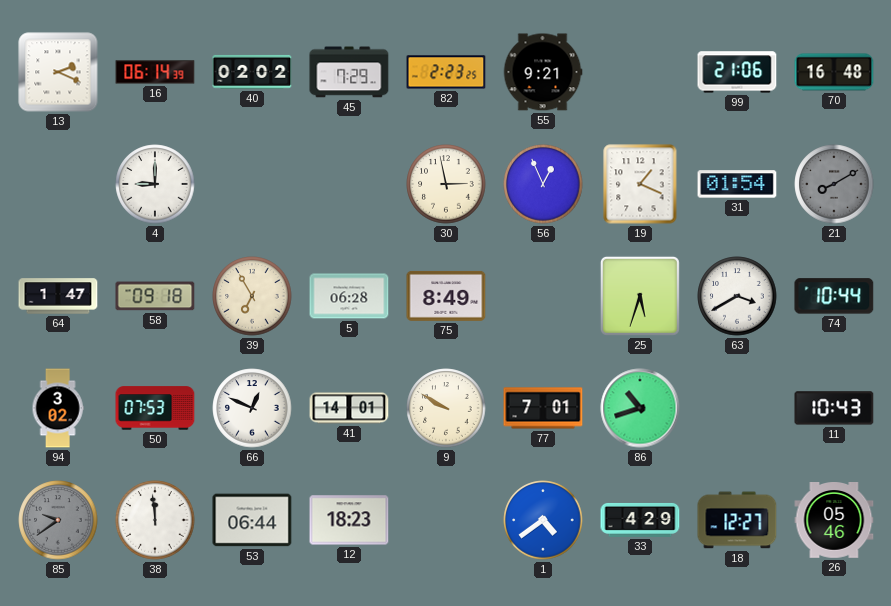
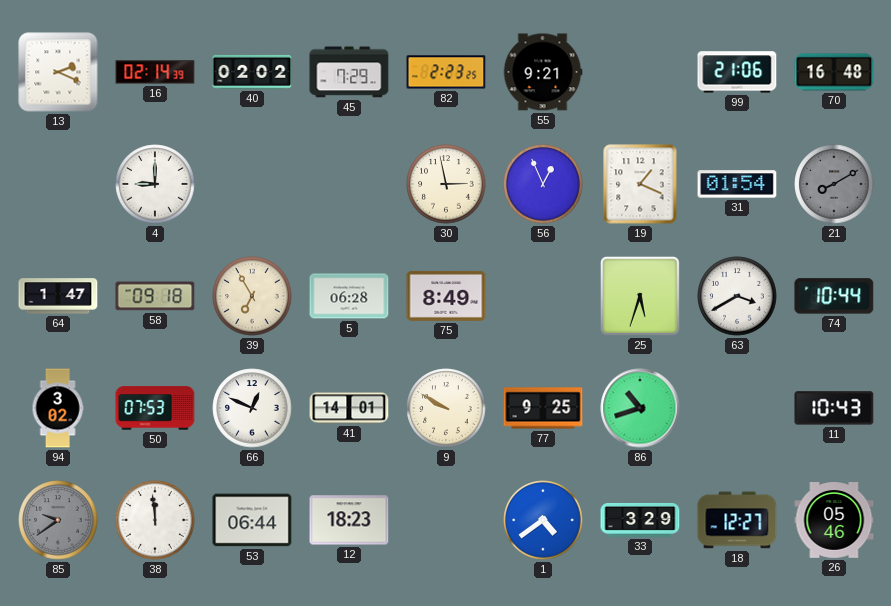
16: 06:14 -> 02:14
77: 7:01 -> 9:25
33: 4:29 -> 3:29
